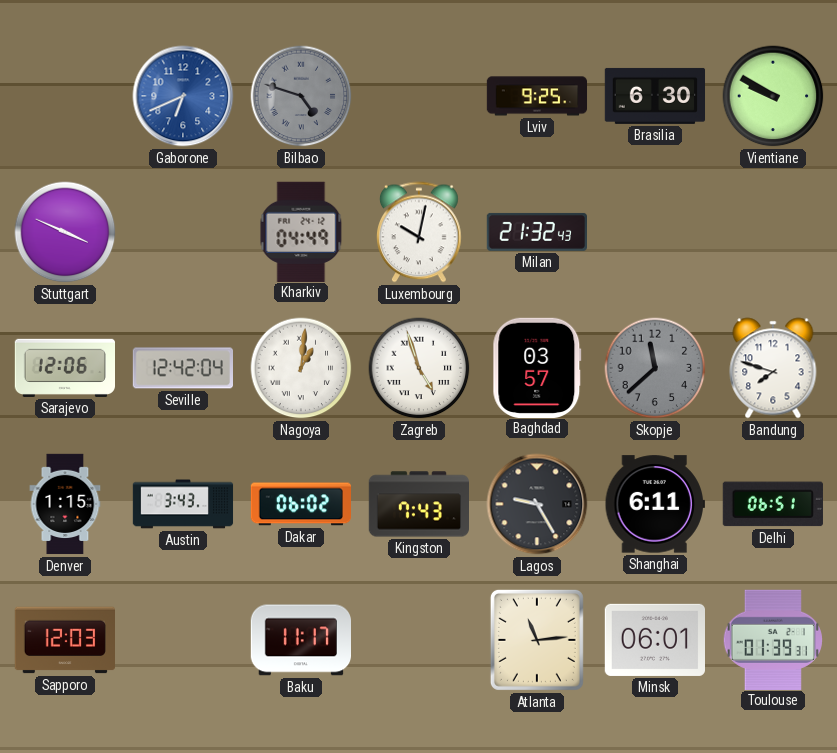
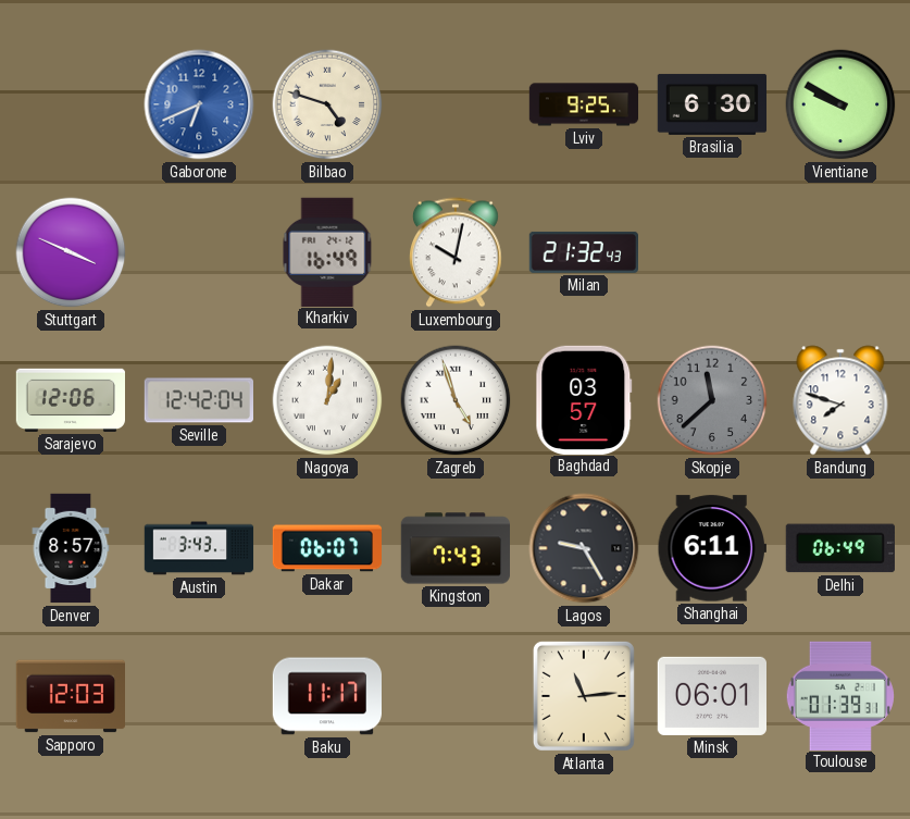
Bilbao dial: grey -> cream
Kharkiv: 04:49 -> 16:49
Denver: 1:15 -> 8:57
Dakar: 06:02 -> 06:07
Delhi: 06:51 -> 06:49
